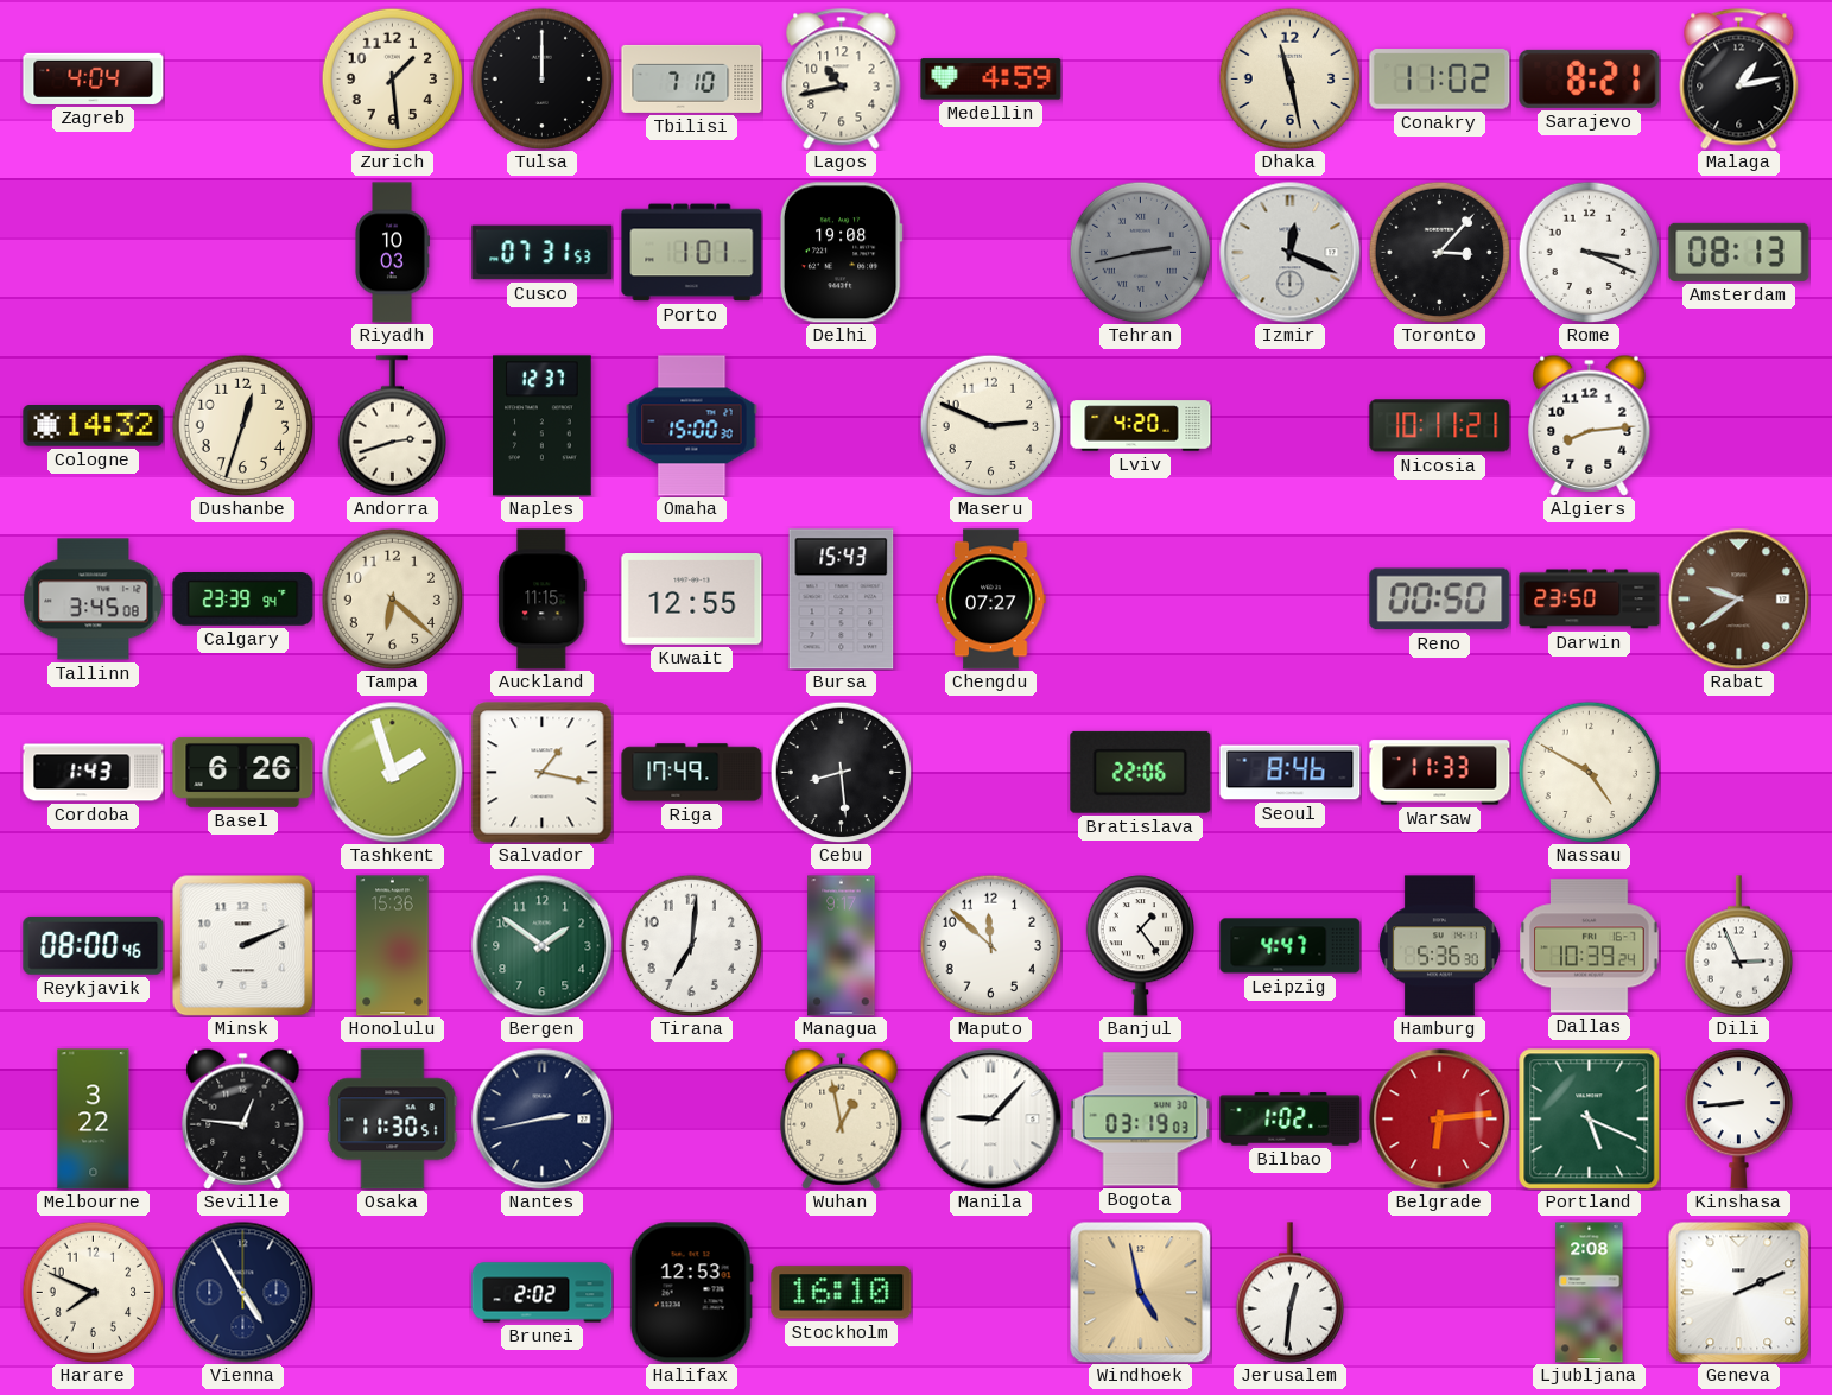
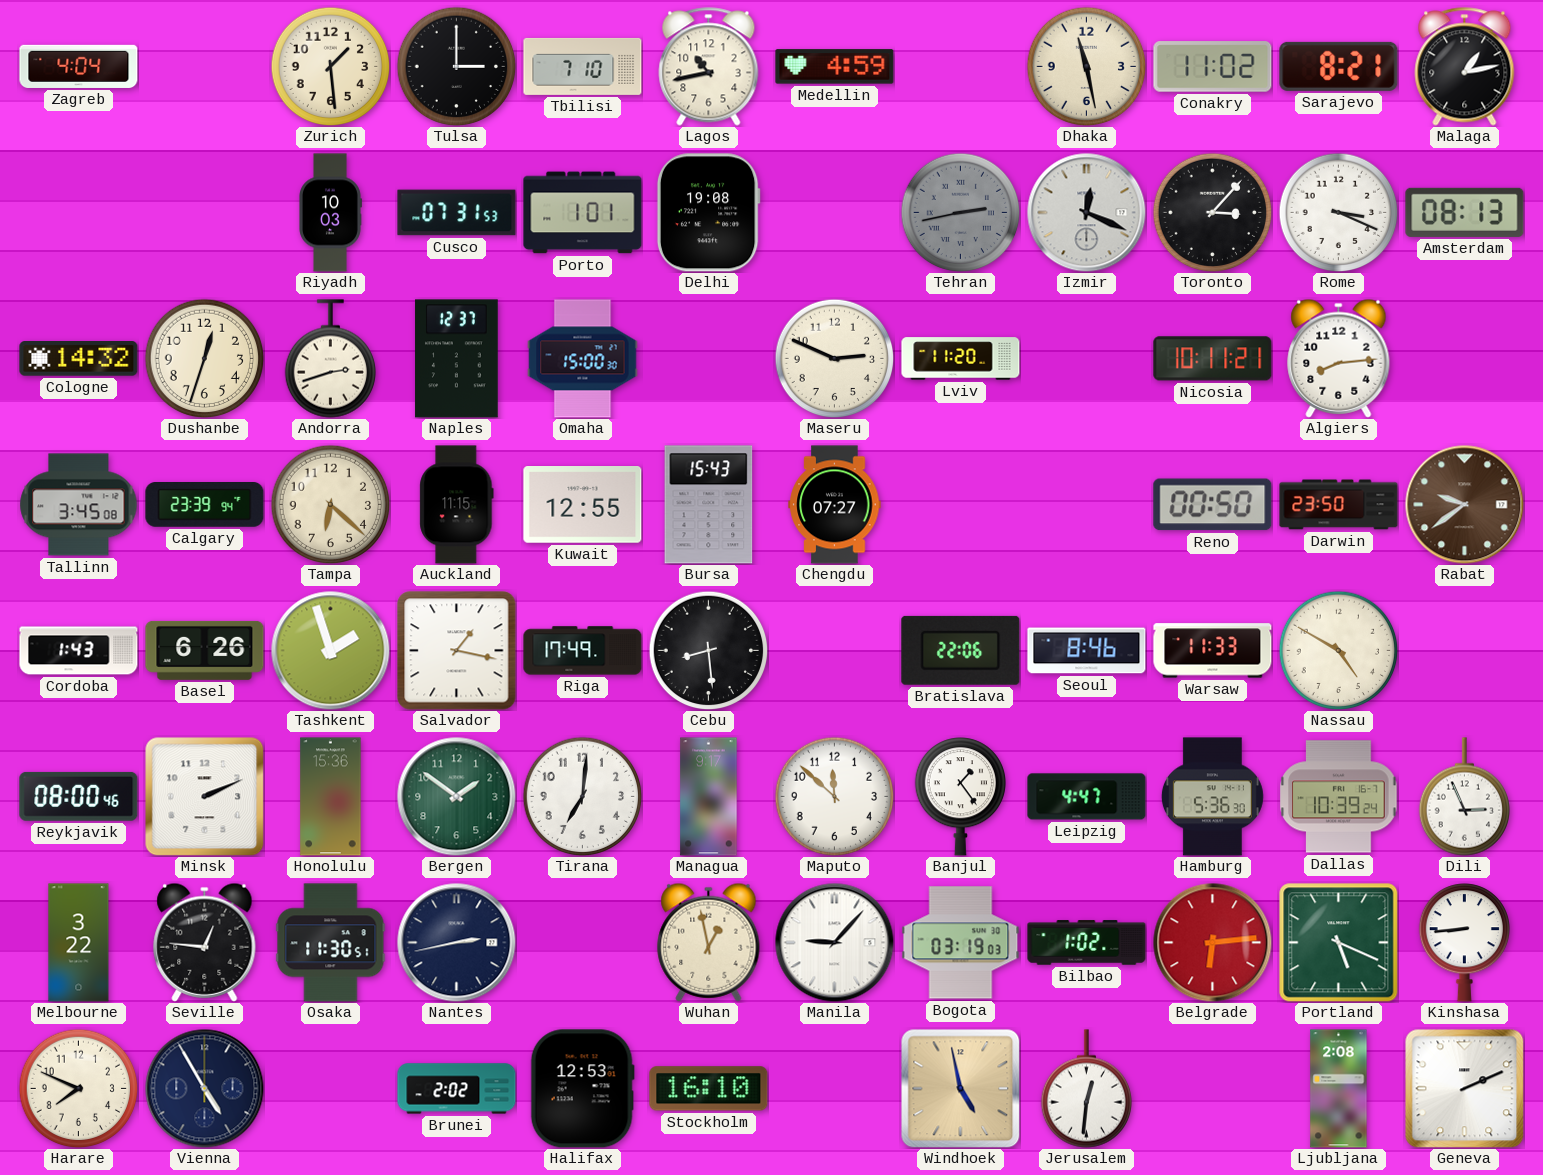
Tulsa: 12:00 -> 3:00
Lviv: 4:20 -> 11:20
